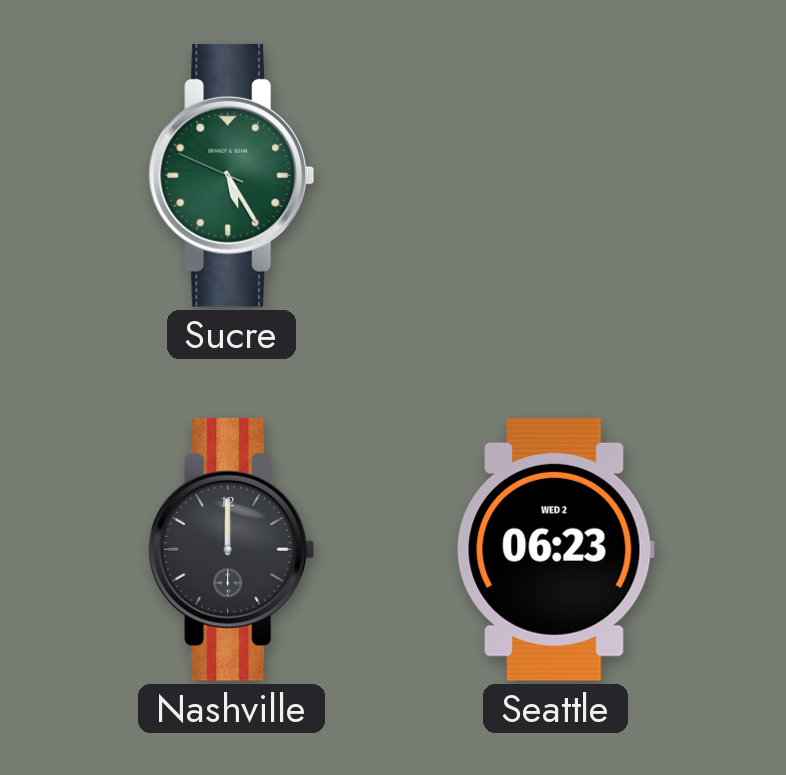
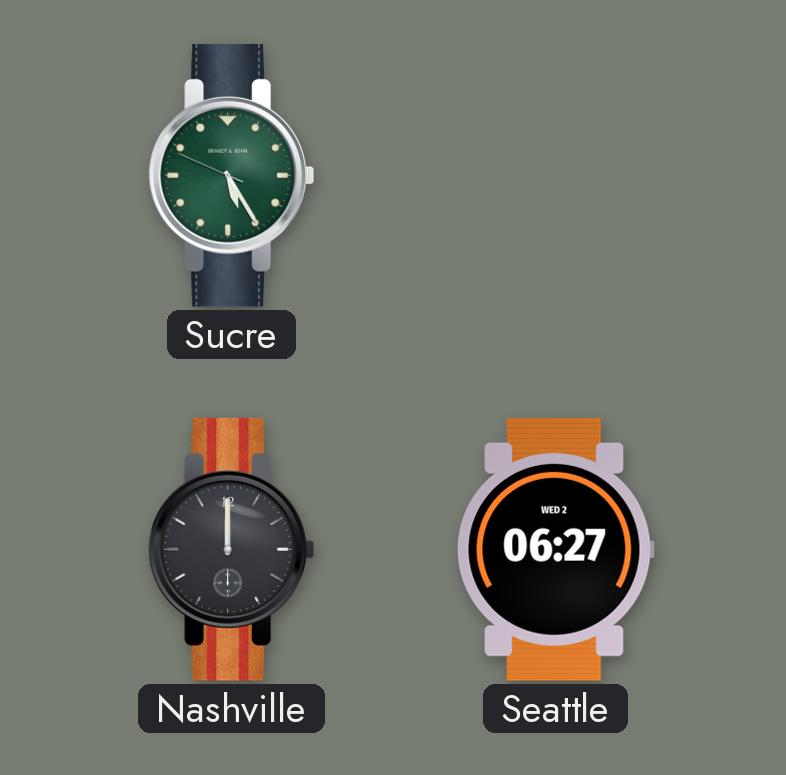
Seattle: 06:23 -> 06:27
